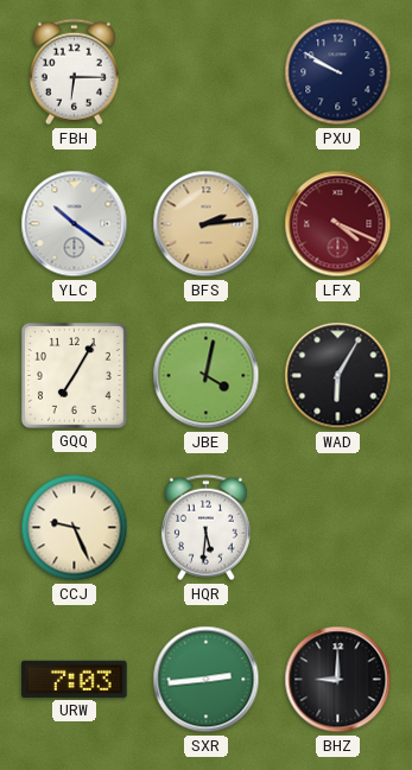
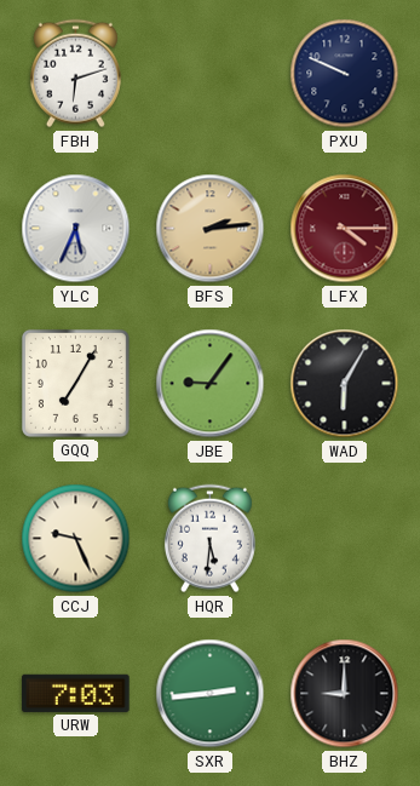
FBH: 6:15 -> 6:12
PXU: 9:50 -> 9:49
YLC: 10:21 -> 5:34
LFX: 4:19 -> 4:15
JBE: 4:02 -> 9:06
